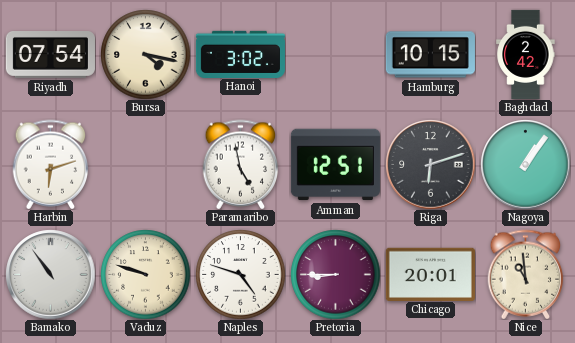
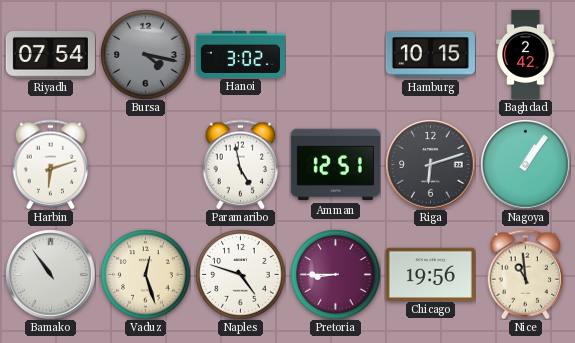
Bursa dial: cream -> grey
Vaduz: 9:48 -> 12:27
Chicago: 20:01 -> 19:56
